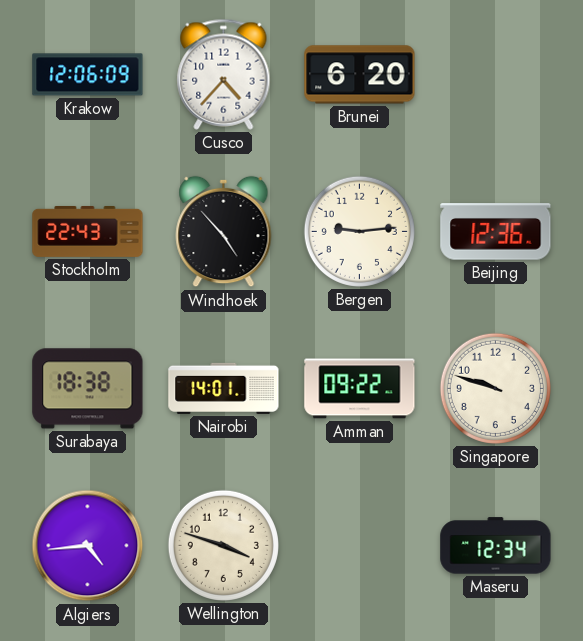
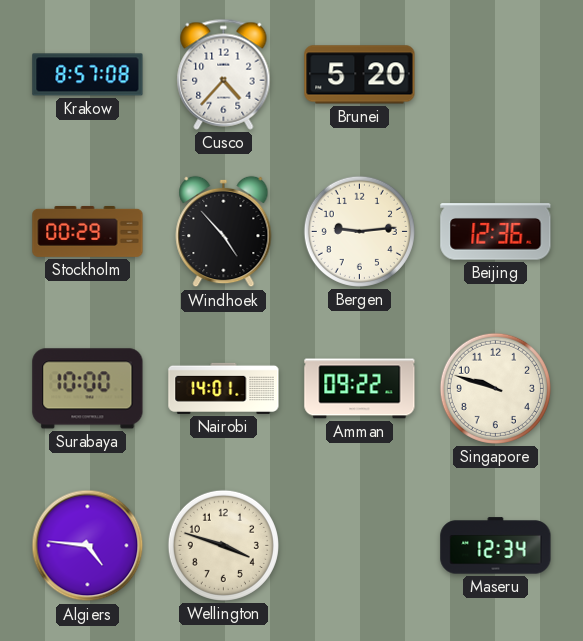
Krakow: 12:06 -> 8:57
Brunei: 6:20 -> 5:20
Stockholm: 22:43 -> 00:29
Surabaya: 18:38 -> 10:00
Algiers: 4:44 -> 4:46
